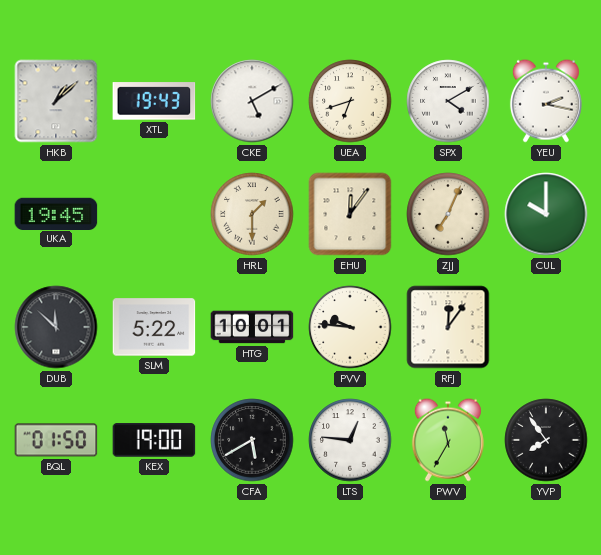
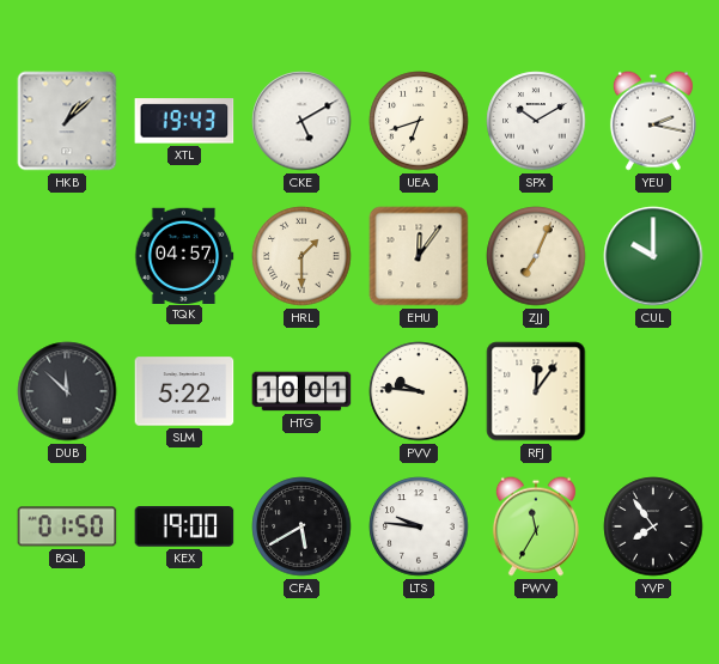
SPX: 4:10 -> 10:10
UKA: 19:45 -> none
TQK: none -> 04:57
LTS: 12:46 -> 9:46
